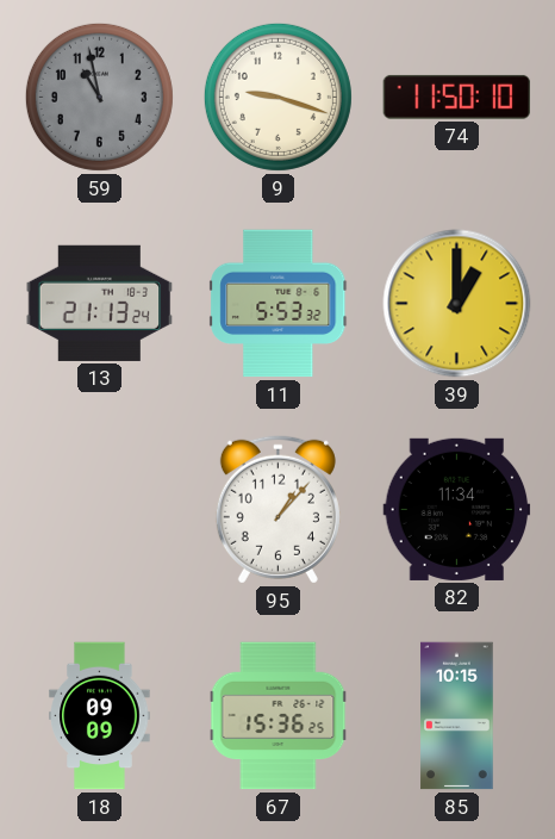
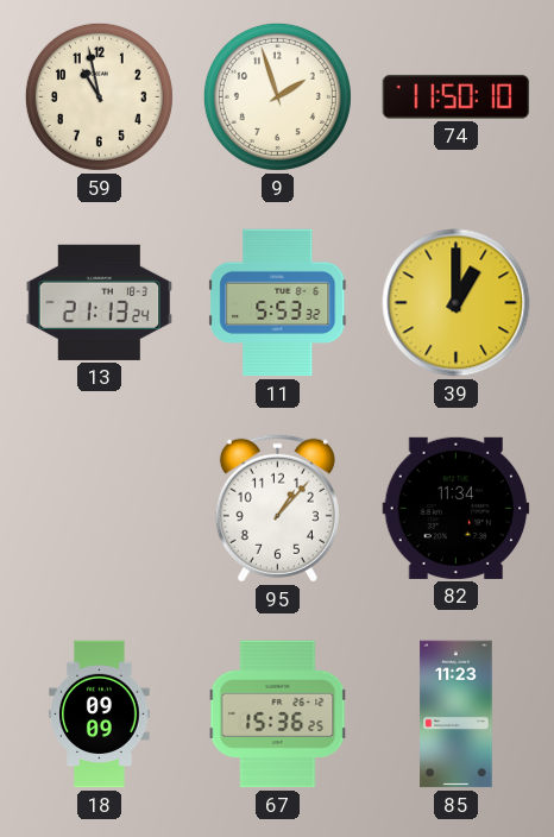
59 dial: grey -> cream
9: 9:18 -> 1:57
85: 10:15 -> 11:23
